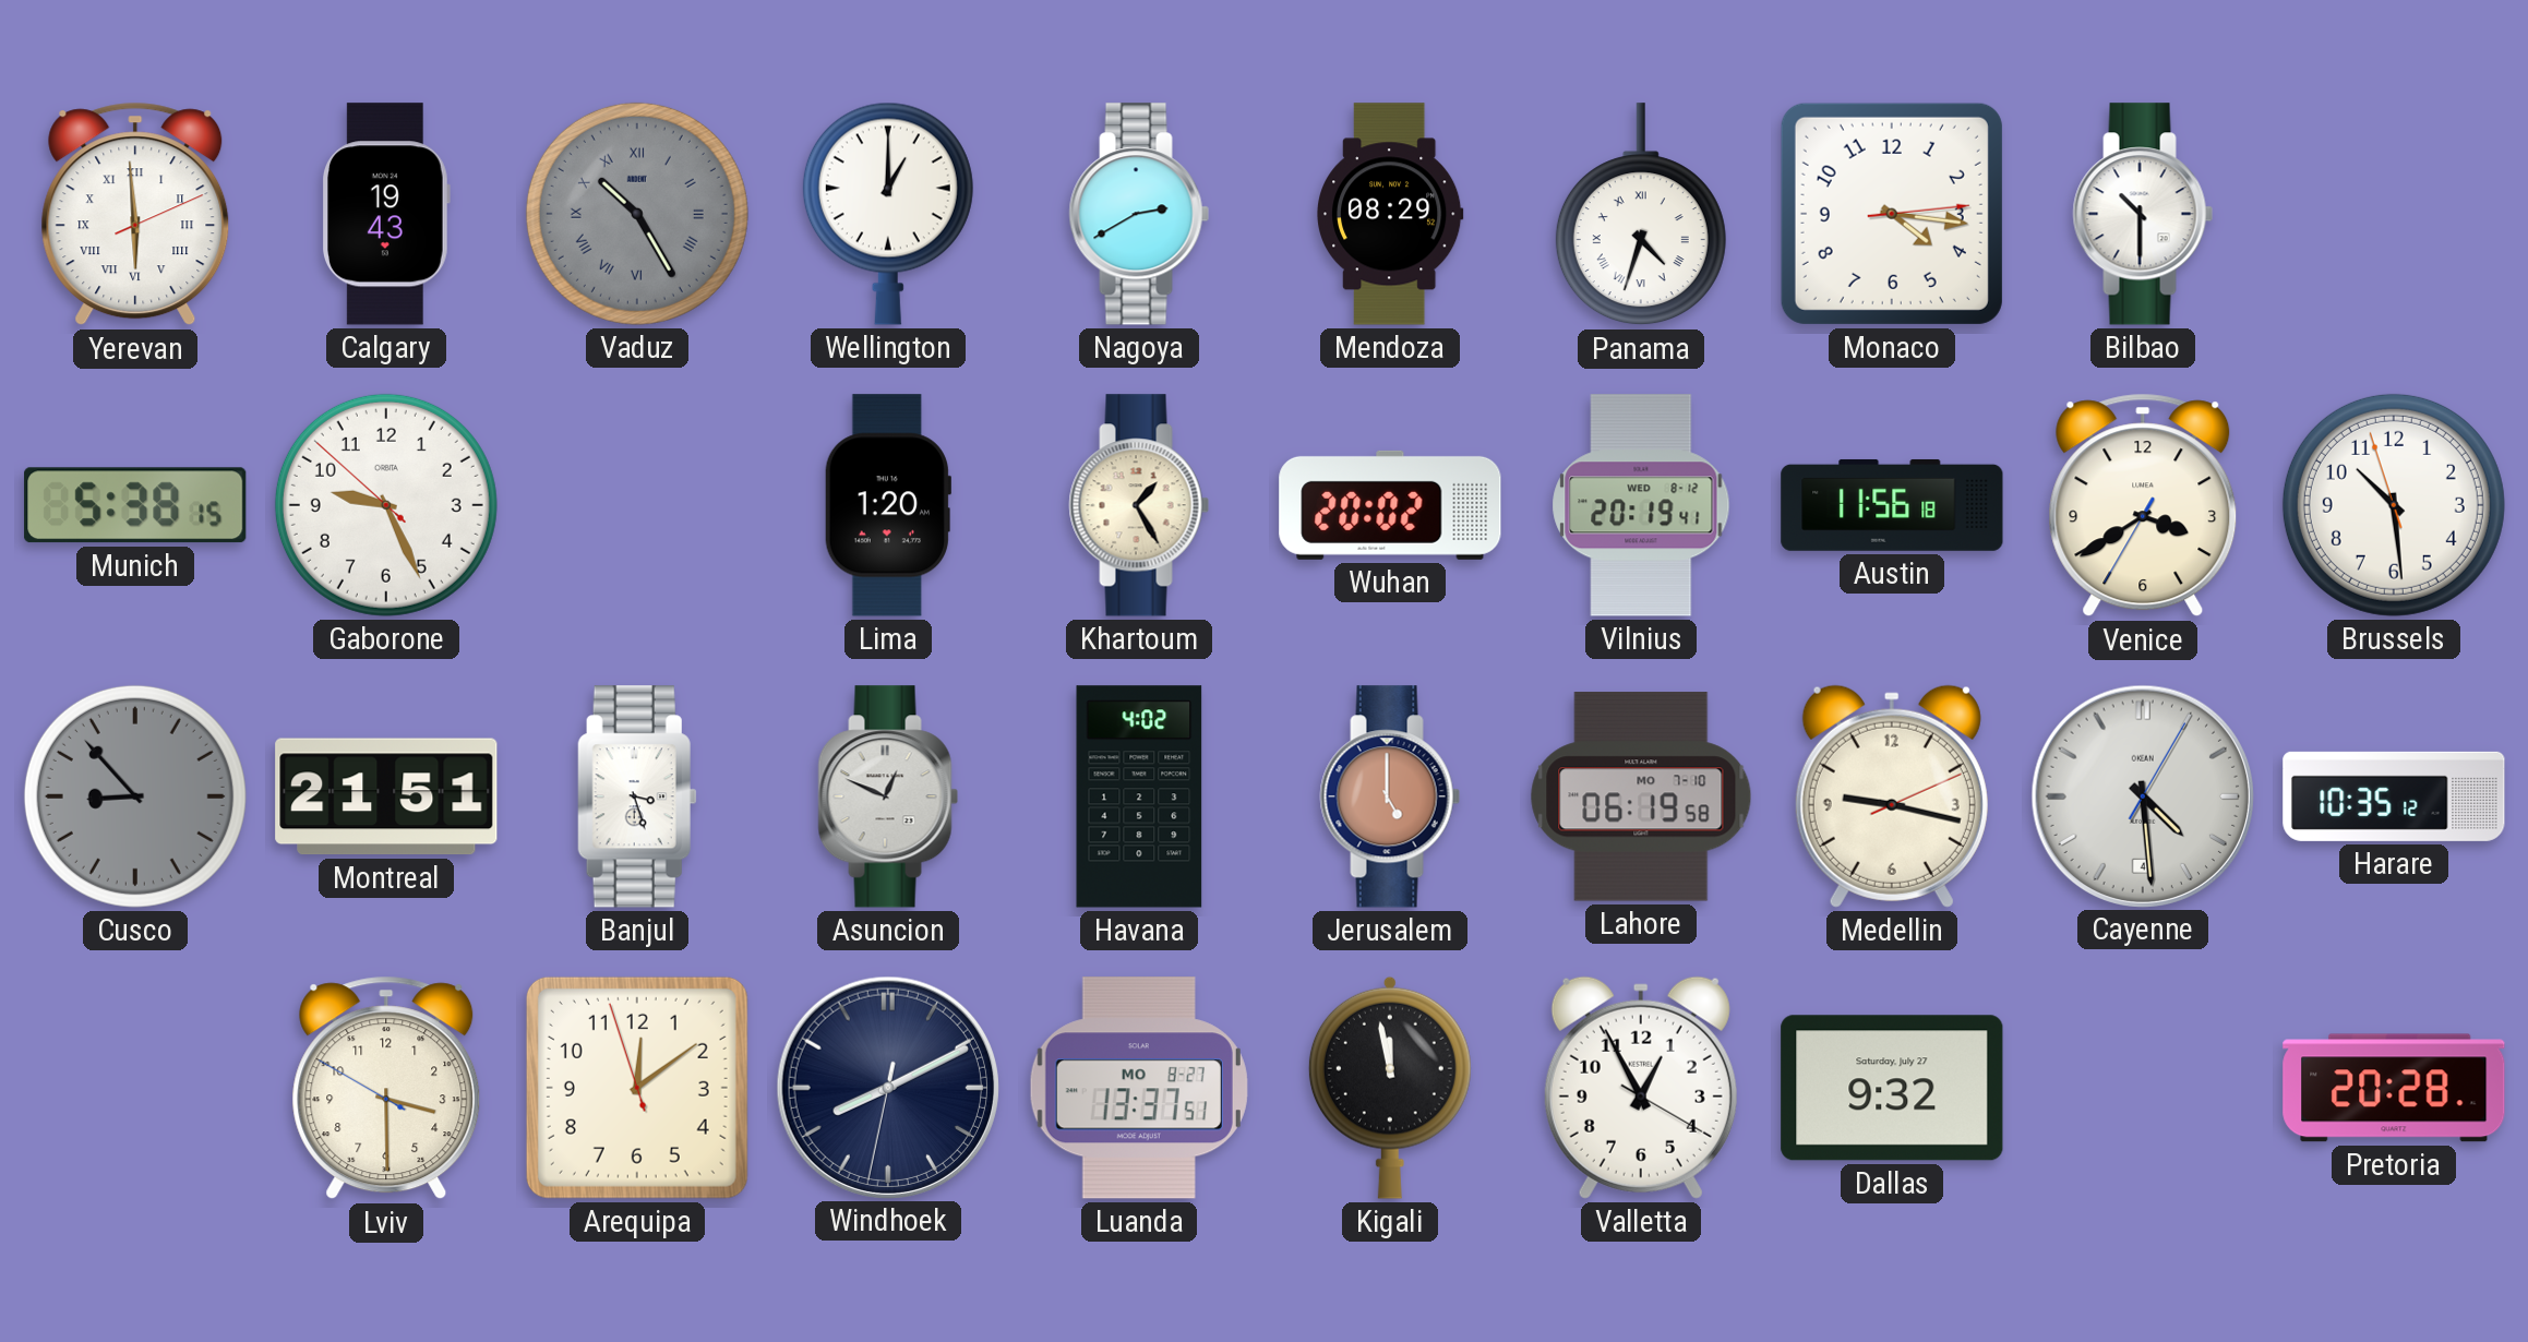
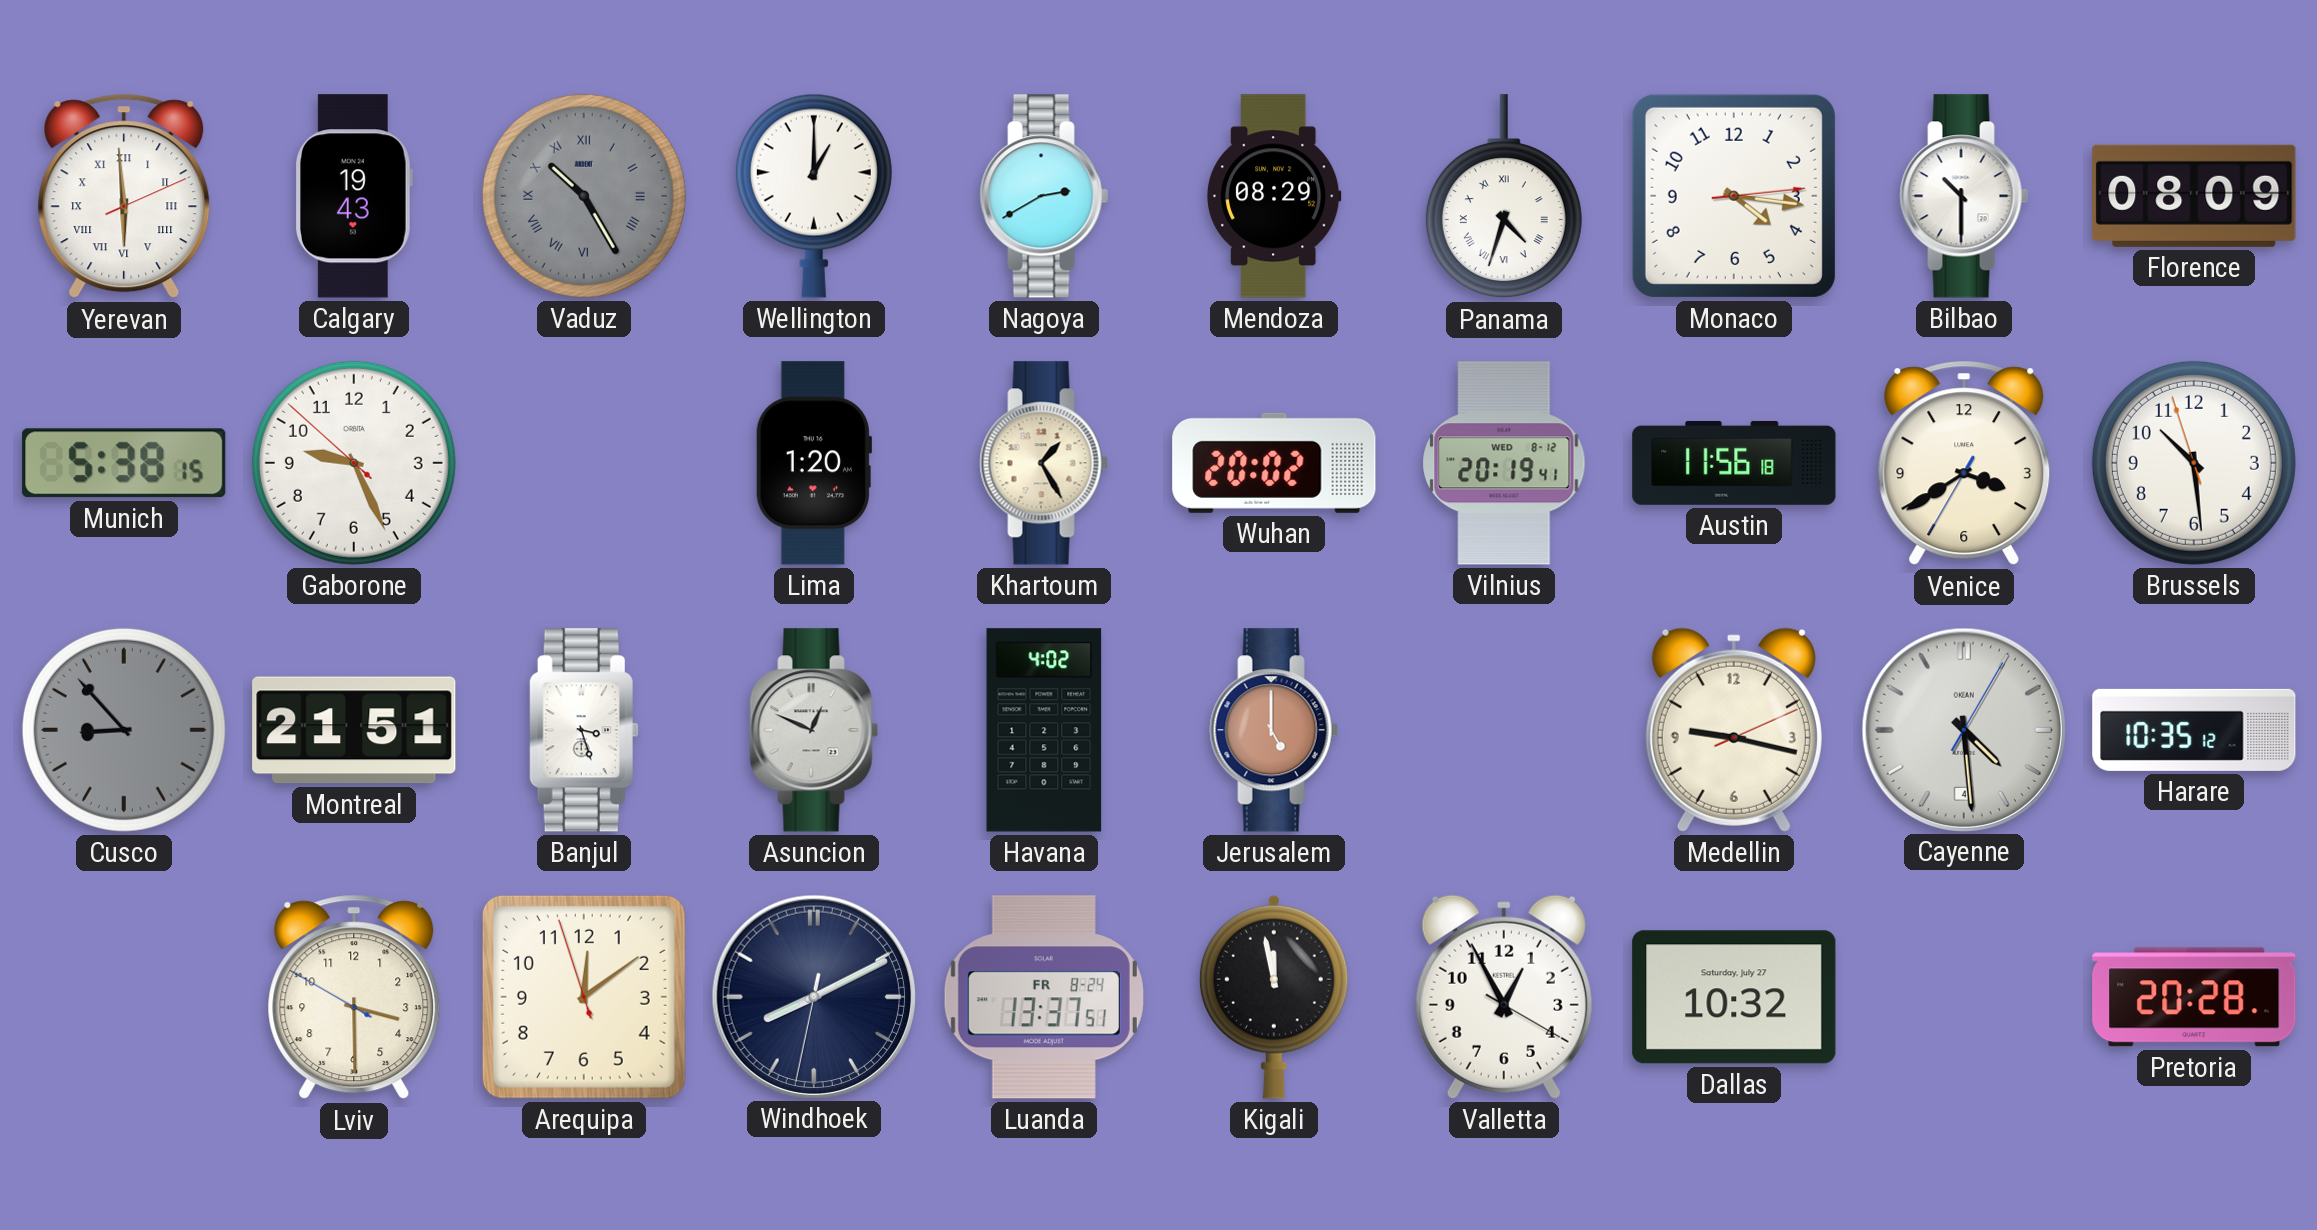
Florence: none -> 08:09
Lahore: 06:19 -> none
Luanda date: MO 8-27 -> FR 8-24
Dallas: 9:32 -> 10:32
